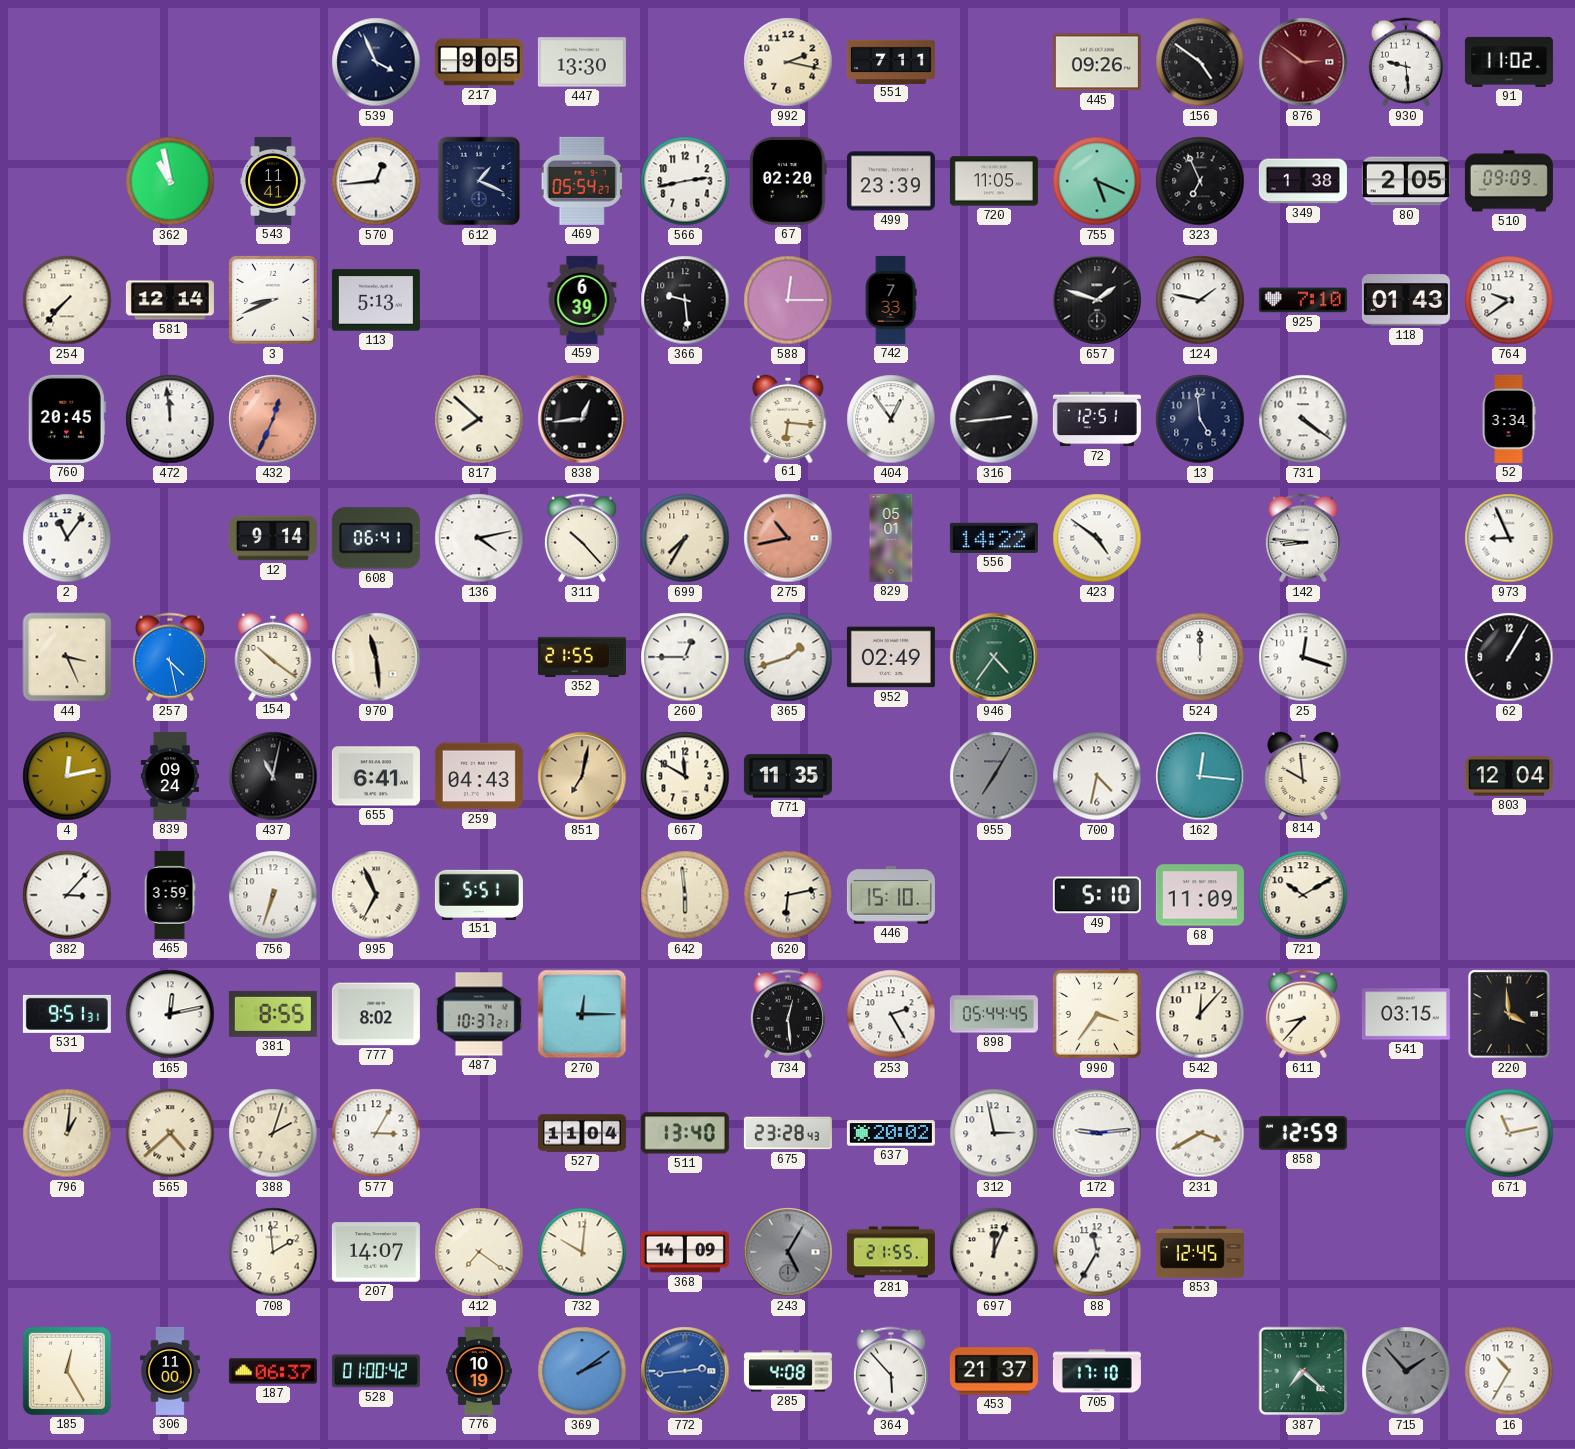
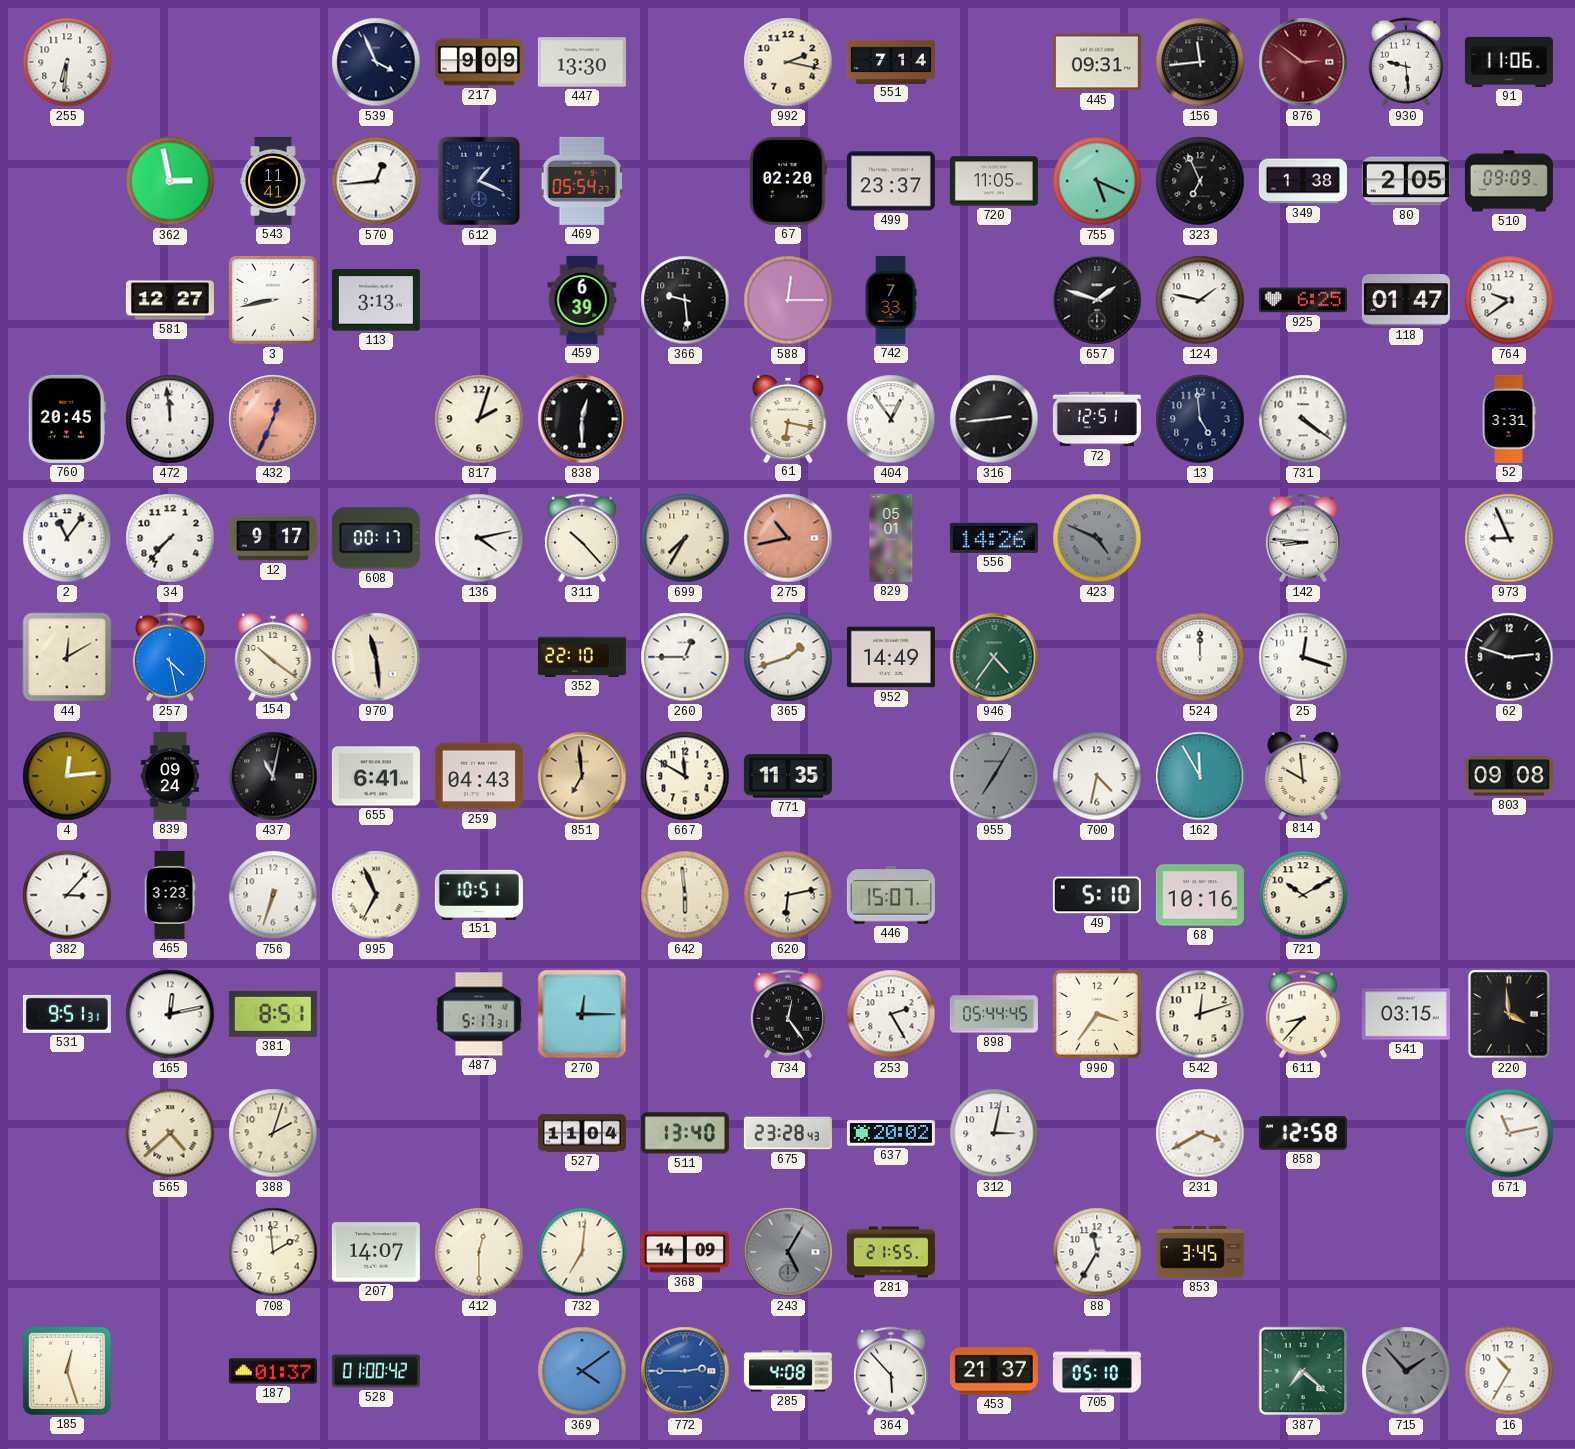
255: none -> 6:31
217: 9:05 -> 9:09
551: 7:11 -> 7:14
445: 09:26 -> 09:31
156: 4:51 -> 11:44
91: 11:02 -> 11:06
362: 10:58 -> 2:58
566: 2:43 -> none
499: 23:39 -> 23:37
254: 7:37 -> none
581: 12:14 -> 12:27
3: 8:41 -> 8:43
113: 5:13 -> 3:13
925: 7:10 -> 6:25
118: 01:43 -> 01:47
817: 7:52 -> 2:03
838: 12:44 -> 12:30
61: 6:16 -> 6:17
52: 3:34 -> 3:31
34: none -> 7:37
12: 9:14 -> 9:17
608: 06:41 -> 00:17
556: 14:22 -> 14:26
423: 4:51 -> 4:49
423 dial: white -> grey
44: 3:26 -> 12:10
352: 21:55 -> 22:10
952: 02:49 -> 14:49
62: 1:05 -> 2:48
4: 12:13 -> 12:14
851: 7:02 -> 6:59
162: 12:16 -> 11:55
803: 12:04 -> 09:08
465: 3:59 -> 3:23
151: 5:51 -> 10:51
446: 15:10 -> 15:07
68: 11:09 -> 10:16
381: 8:55 -> 8:51
777: 8:02 -> none
487: 10:37 -> 5:17
734: 12:29 -> 12:24
542: 12:07 -> 12:12
796: 1:01 -> none
577: 3:05 -> none
312: 2:58 -> 3:02
172: 9:14 -> none
858: 12:59 -> 12:58
412: 7:21 -> 12:30
732: 10:01 -> 7:01
697: 12:04 -> none
853: 12:45 -> 3:45
185: 12:25 -> 12:27
306: 11:00 -> none
187: 06:37 -> 01:37
776: 10:19 -> none
369: 2:09 -> 4:09
772: 2:44 -> 2:45
705: 17:10 -> 05:10
